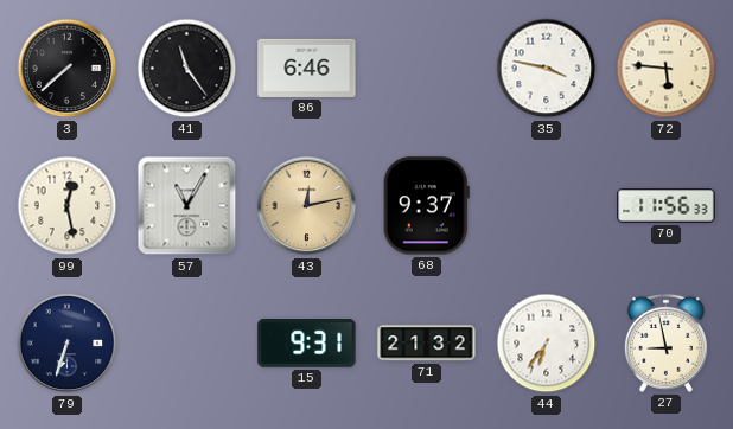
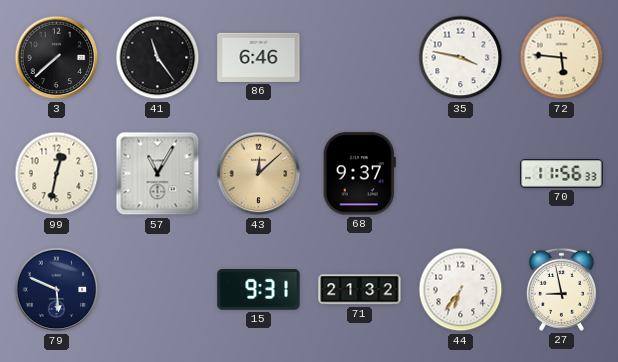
99: 12:28 -> 12:32
43: 12:13 -> 12:08
79: 6:33 -> 5:49
